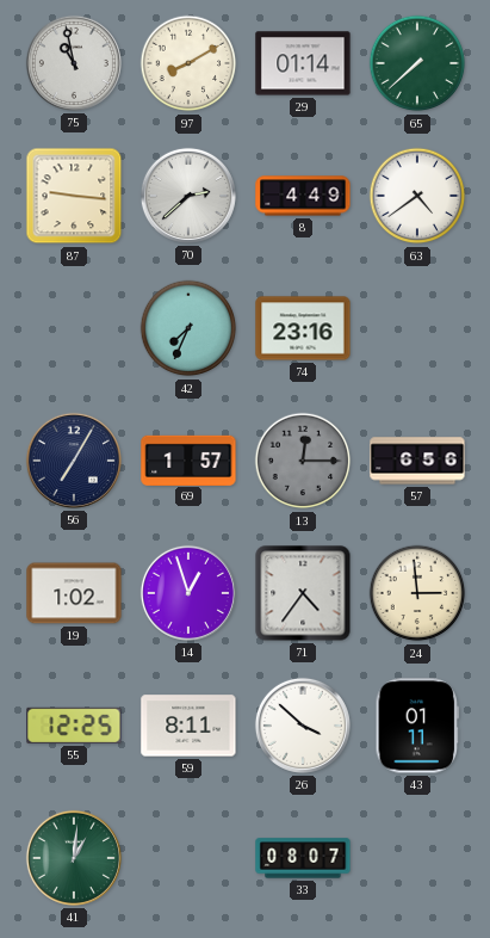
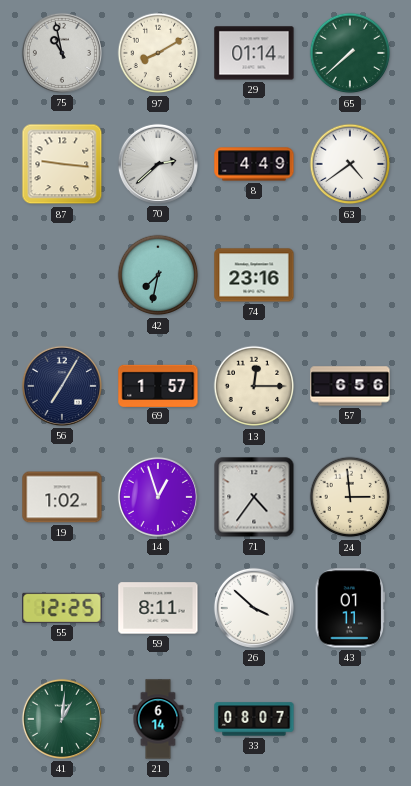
42: 7:34 -> 7:32
13 dial: grey -> cream
21: none -> 6:14
